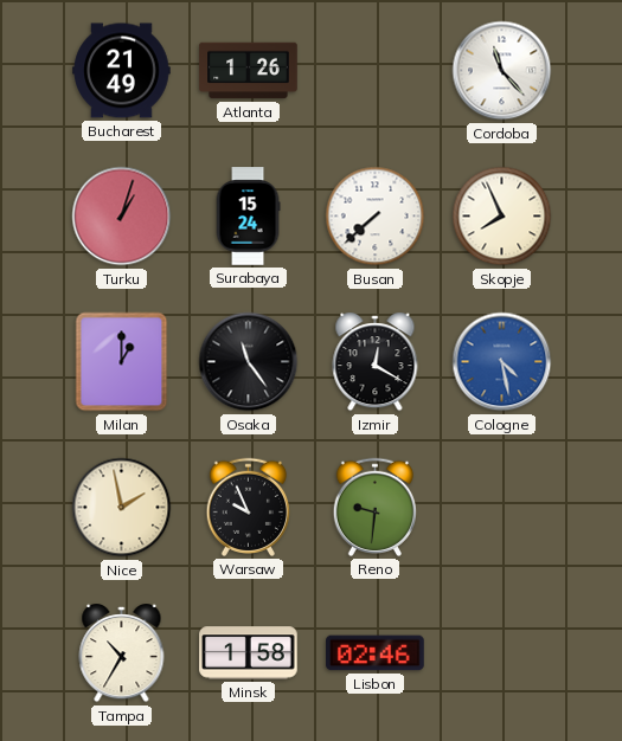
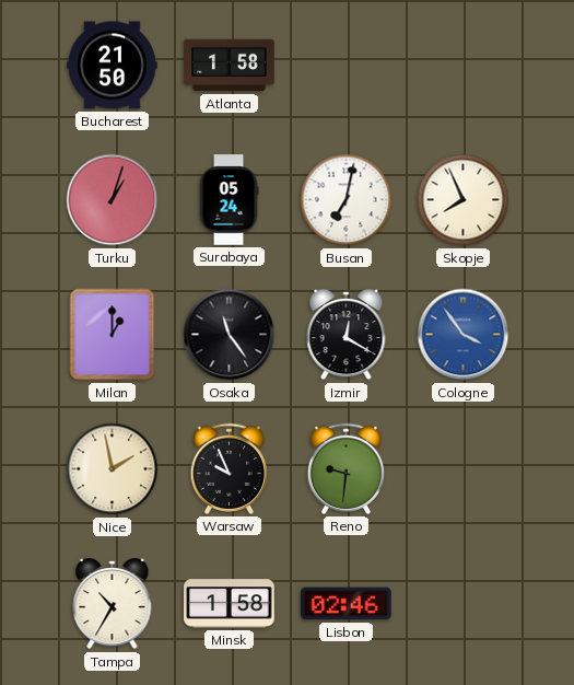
Bucharest: 21:49 -> 21:50
Atlanta: 1:26 -> 1:58
Cordoba: 11:23 -> none
Surabaya: 15:24 -> 05:24
Busan: 7:38 -> 7:02
Cologne: 4:28 -> 3:54
